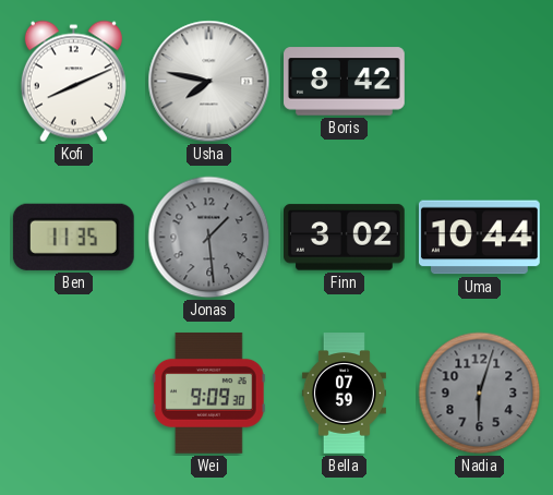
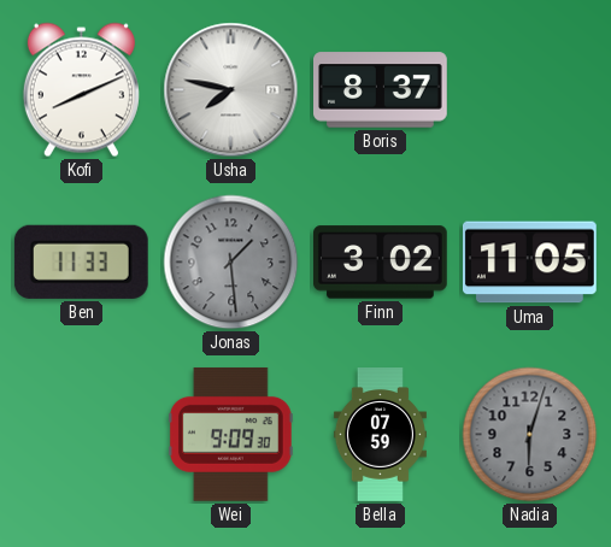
Boris: 8:42 -> 8:37
Ben: 11:35 -> 11:33
Uma: 10:44 -> 11:05
